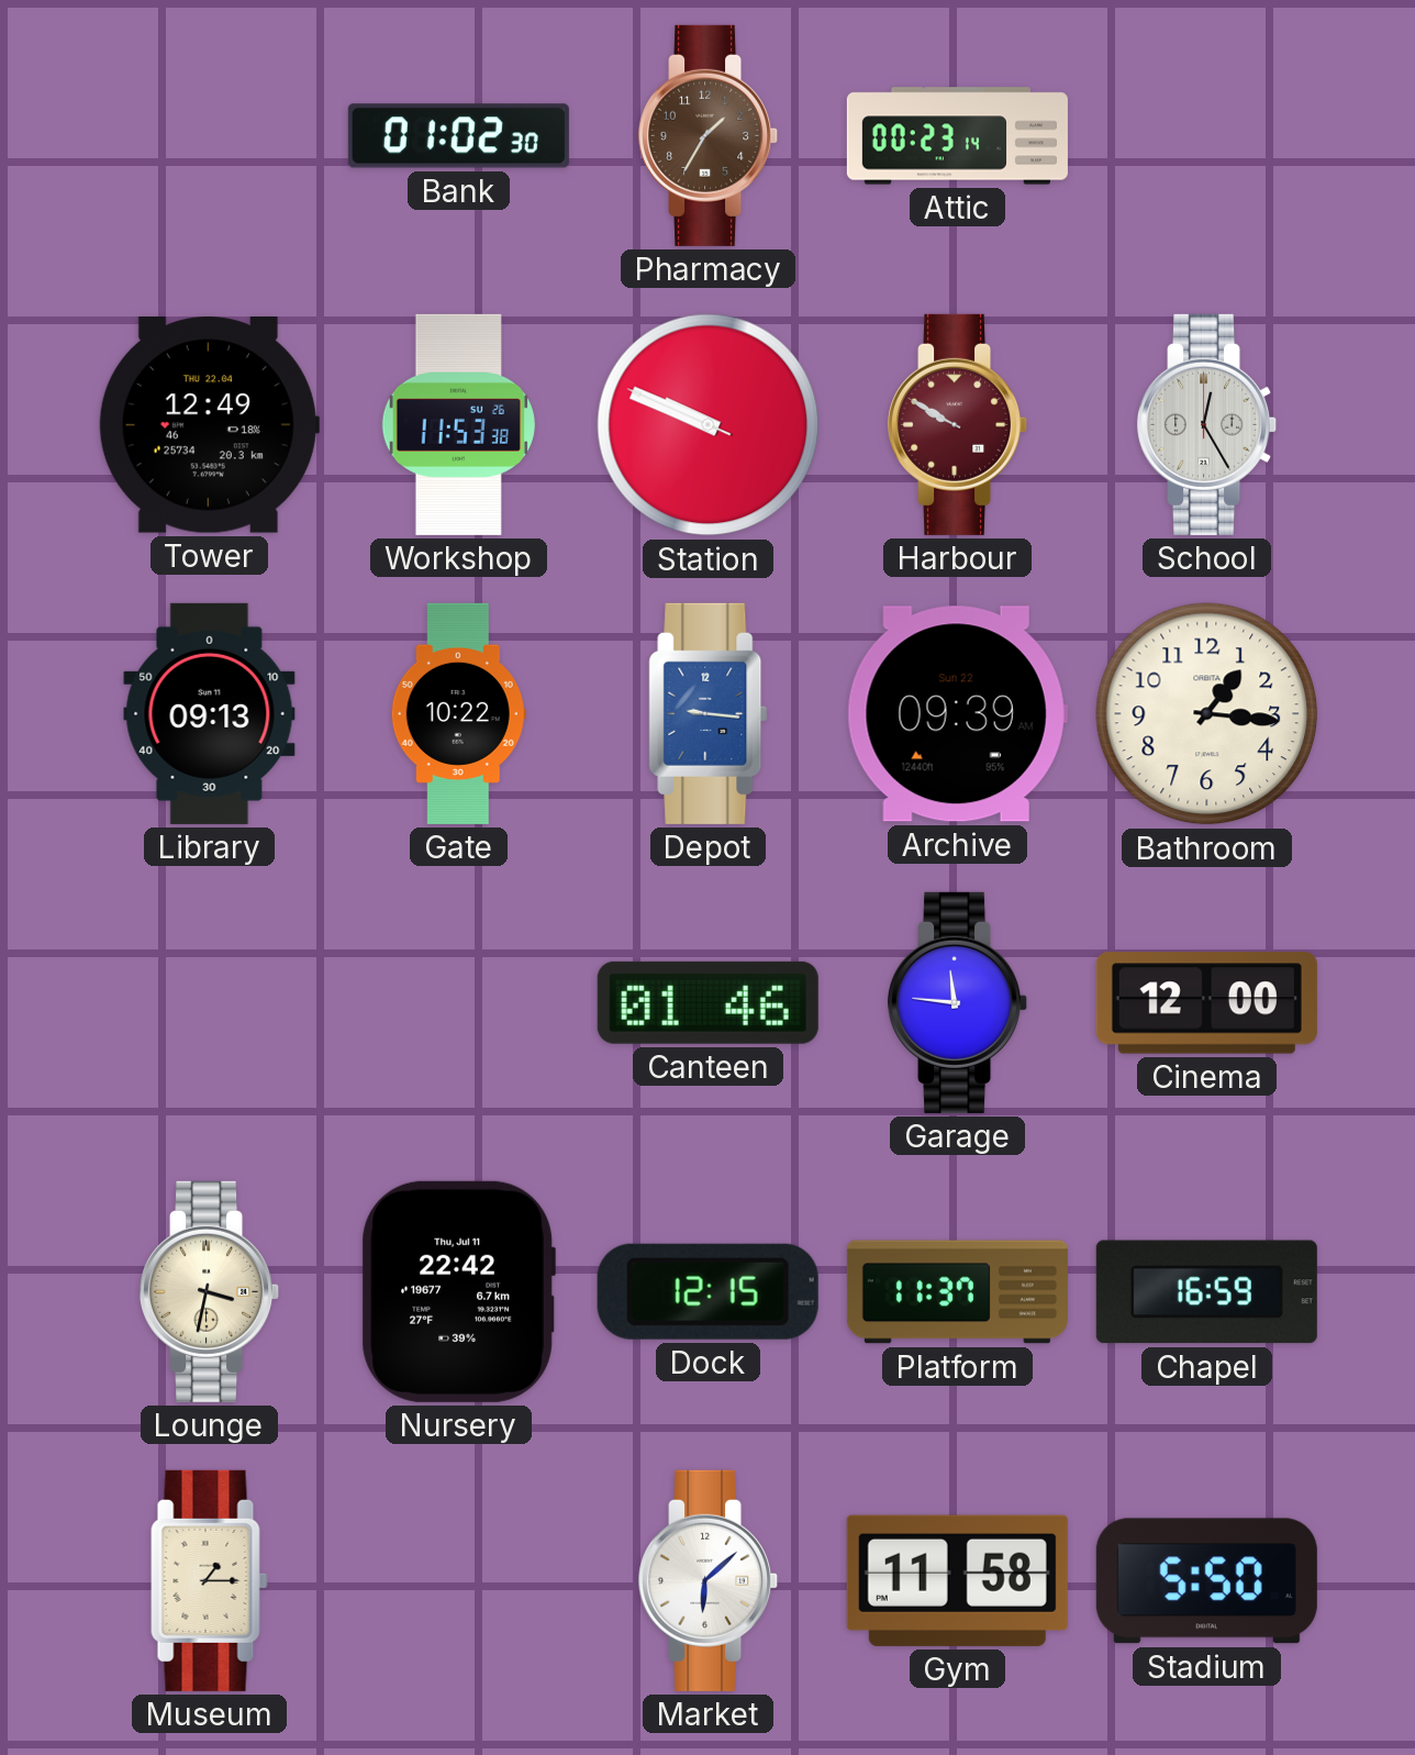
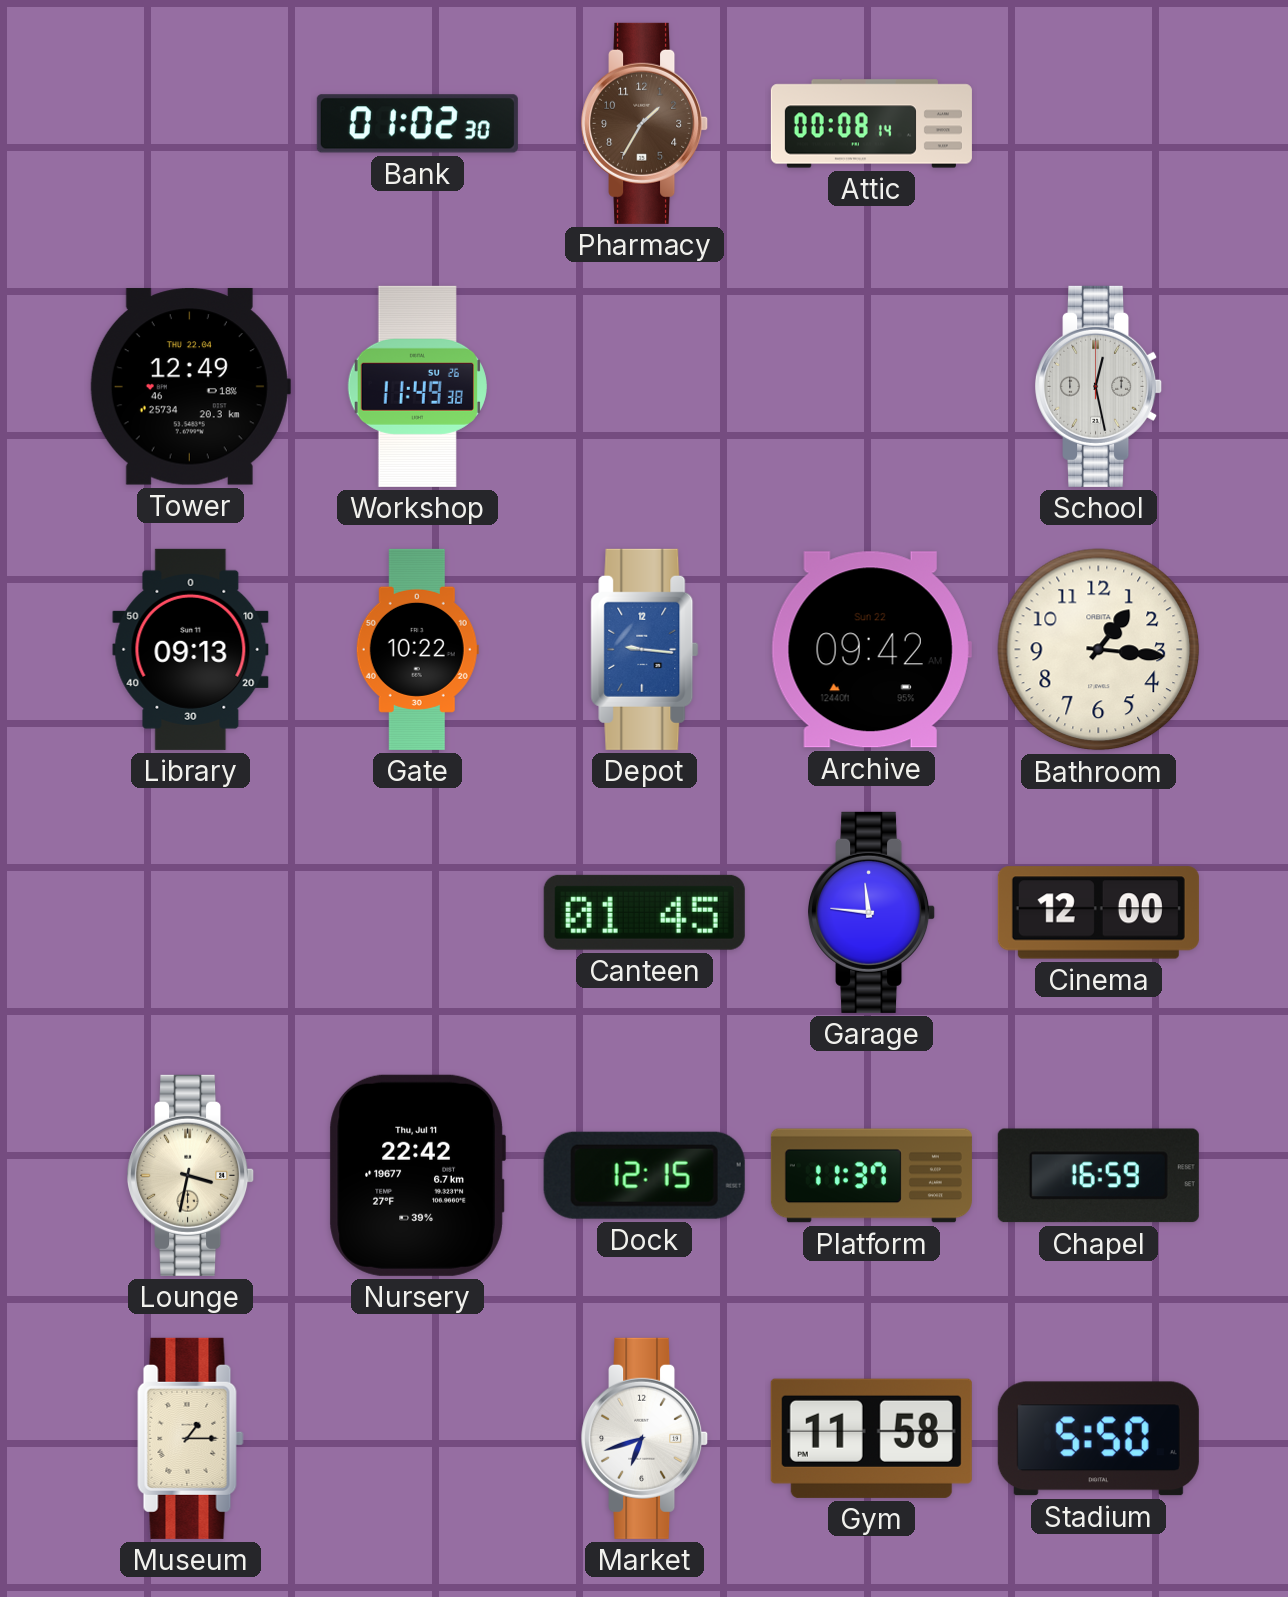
Attic: 00:23 -> 00:08
Workshop: 11:53 -> 11:49
Station: 9:48 -> none
Harbour: 9:50 -> none
School: 12:25 -> 12:28
Archive: 09:39 -> 09:42
Canteen: 01:46 -> 01:45
Market: 6:08 -> 6:42
